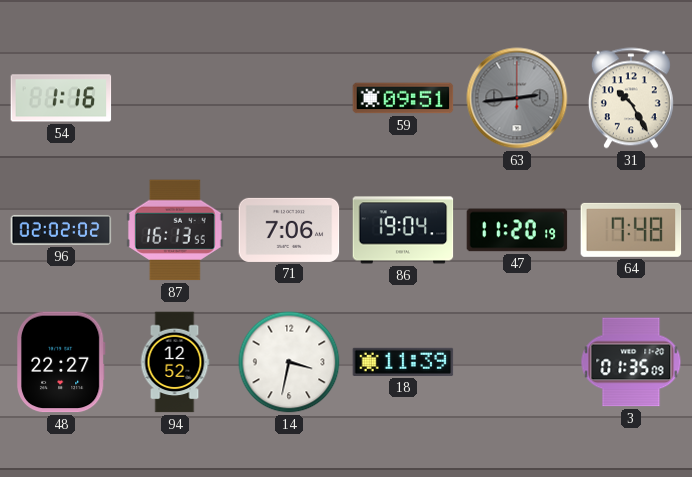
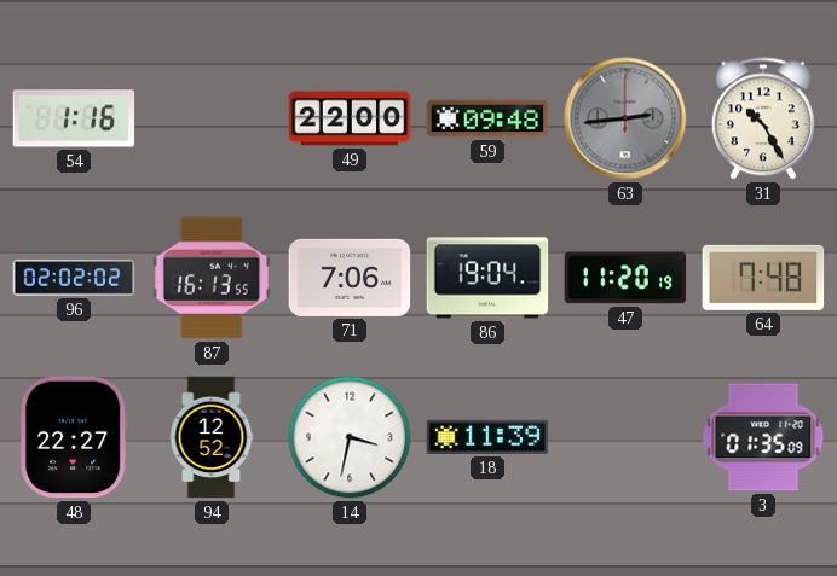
49: none -> 22:00
59: 09:51 -> 09:48
